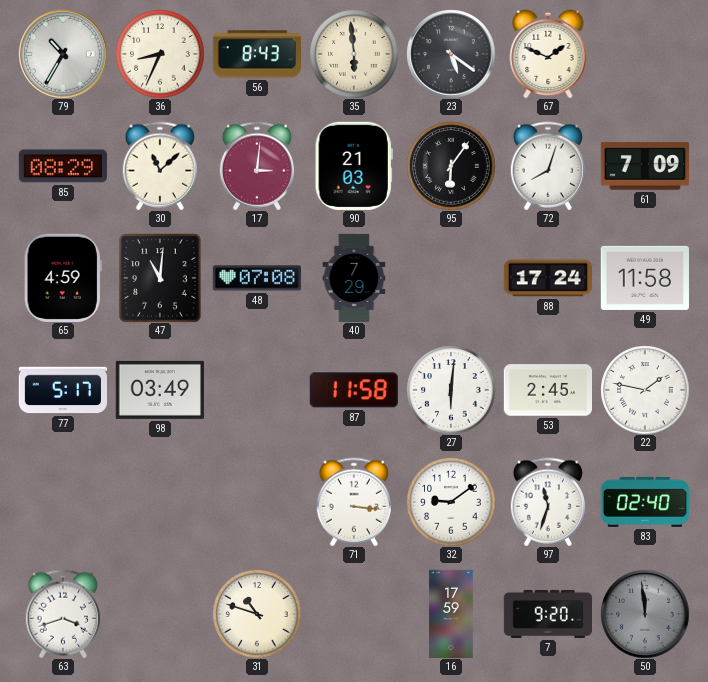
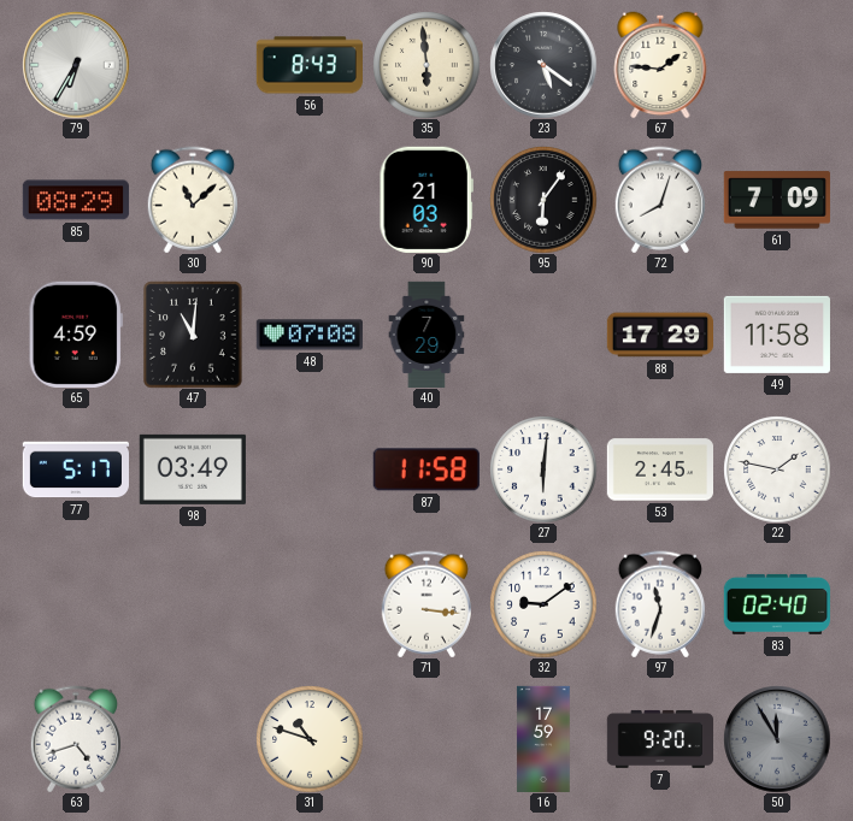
79: 10:35 -> 6:35
36: 8:34 -> none
67: 1:49 -> 1:46
17: 3:01 -> none
88: 17:24 -> 17:29
63: 3:42 -> 4:42
50: 11:59 -> 11:55
